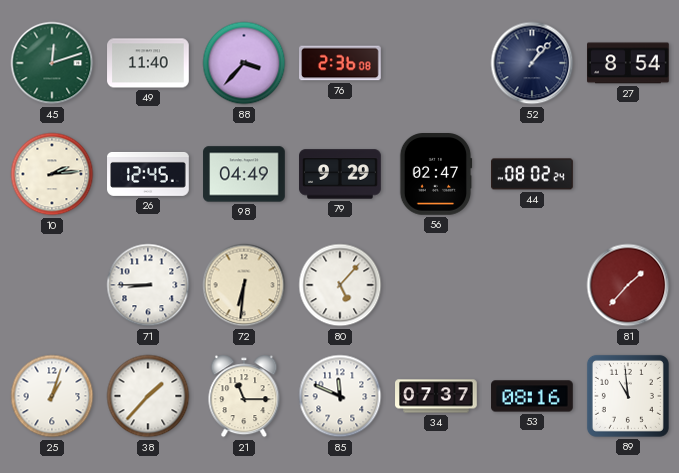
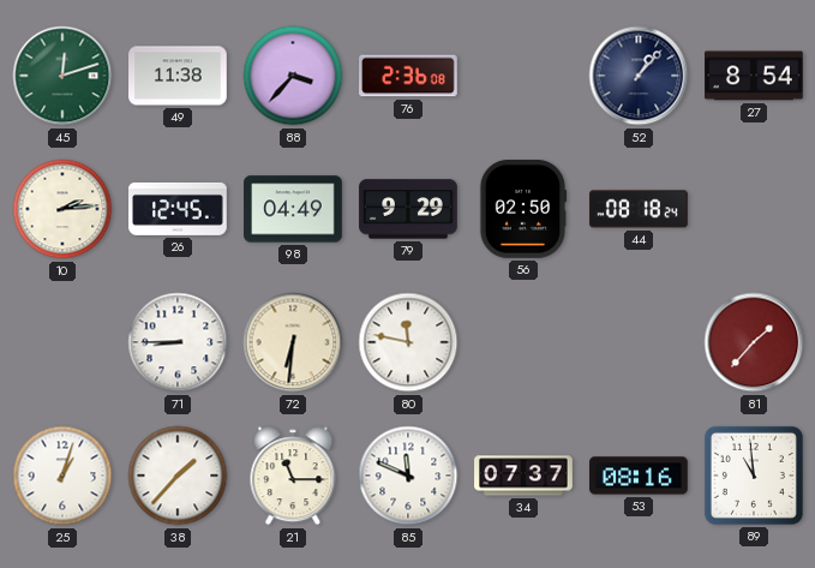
49: 11:40 -> 11:38
56: 02:47 -> 02:50
44: 08:02 -> 08:18
80: 5:07 -> 11:47
